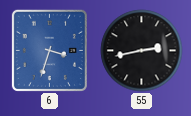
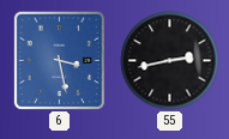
6: 3:33 -> 3:28
